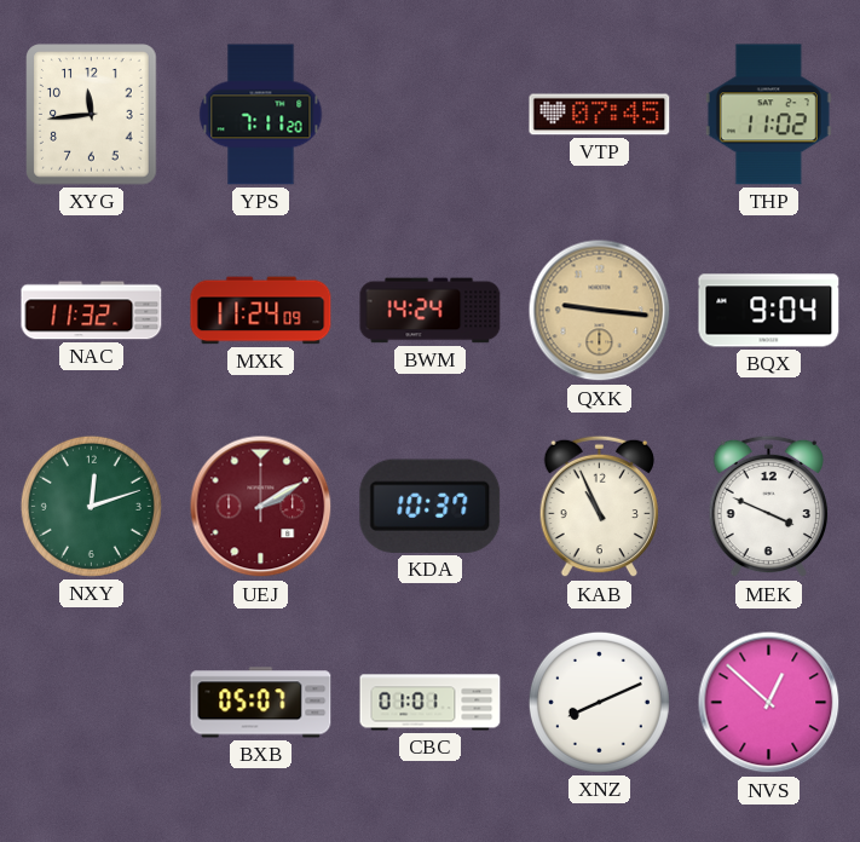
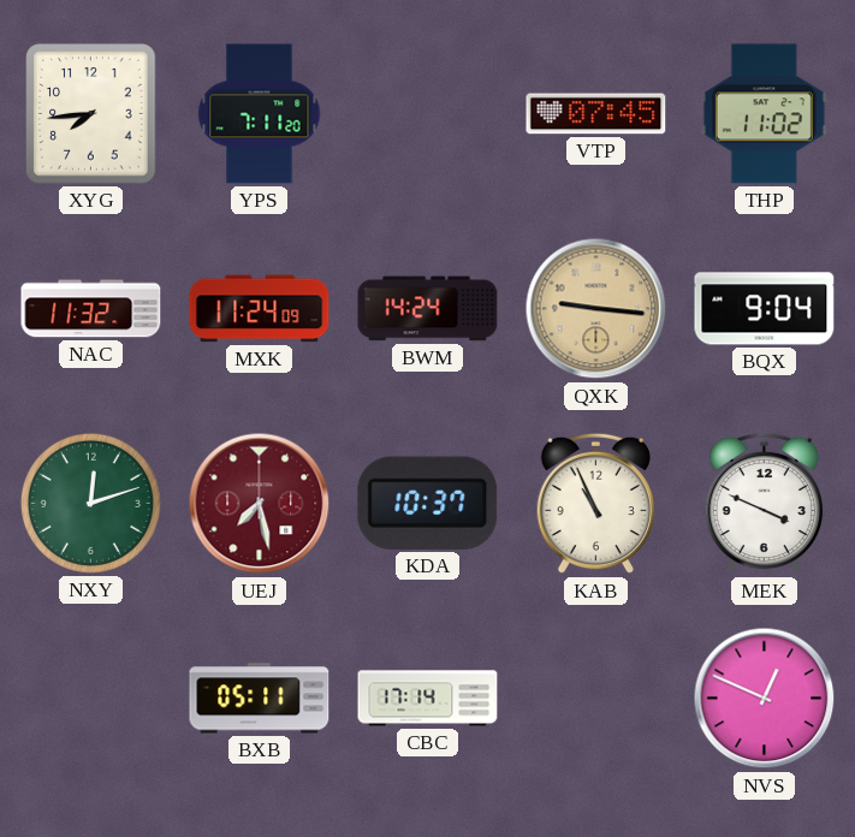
XYG: 11:44 -> 7:44
UEJ: 2:10 -> 7:28
BXB: 05:07 -> 05:11
CBC: 01:01 -> 17:14
XNZ: 8:11 -> none
NVS: 12:52 -> 12:49
